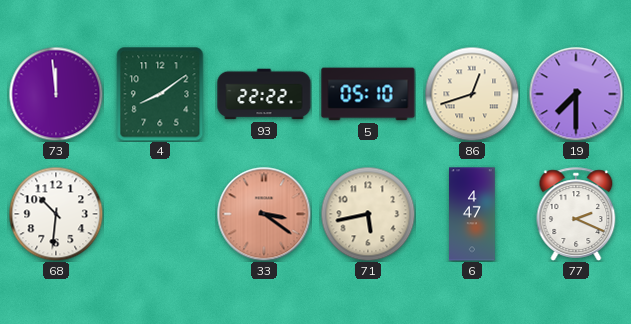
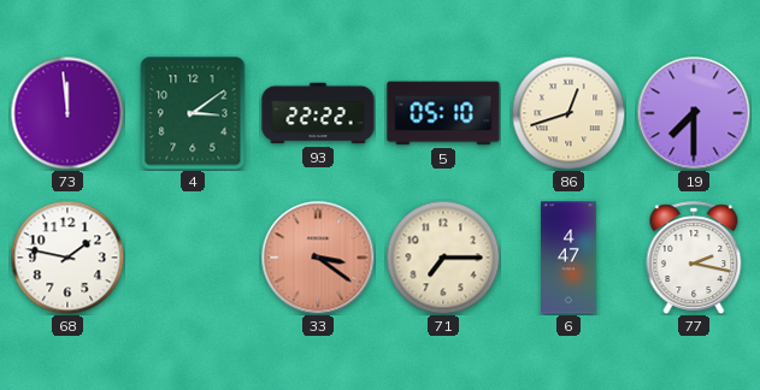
4: 8:09 -> 3:09
68: 10:31 -> 1:47
71: 5:43 -> 7:15
77: 2:19 -> 2:17
